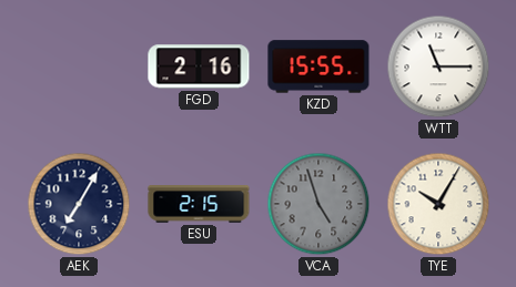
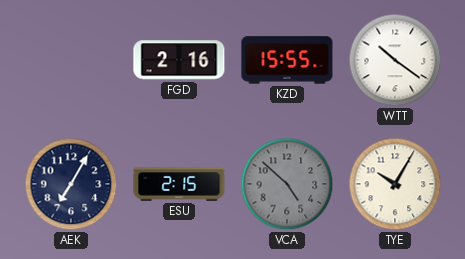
WTT: 11:15 -> 10:21
VCA: 4:57 -> 4:52
